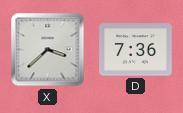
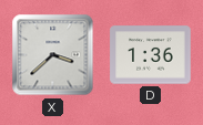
D: 7:36 -> 1:36
